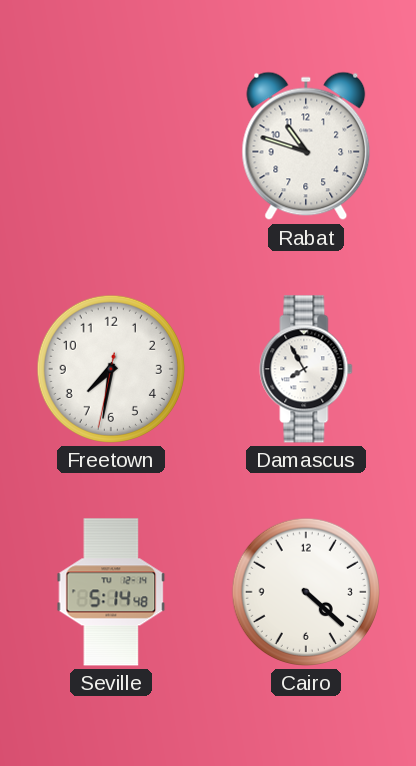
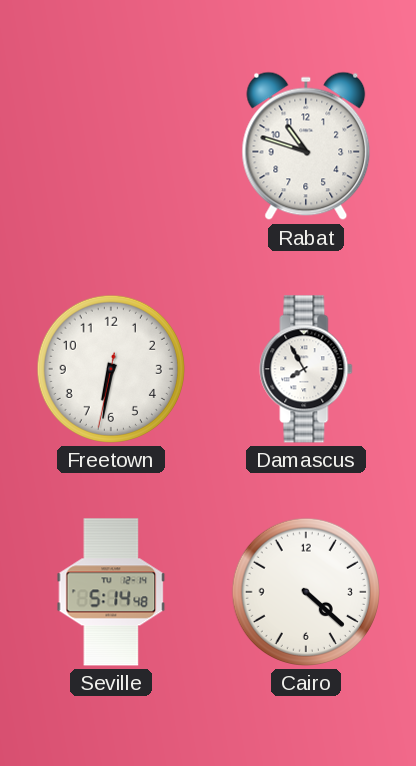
Freetown: 7:31 -> 6:31
